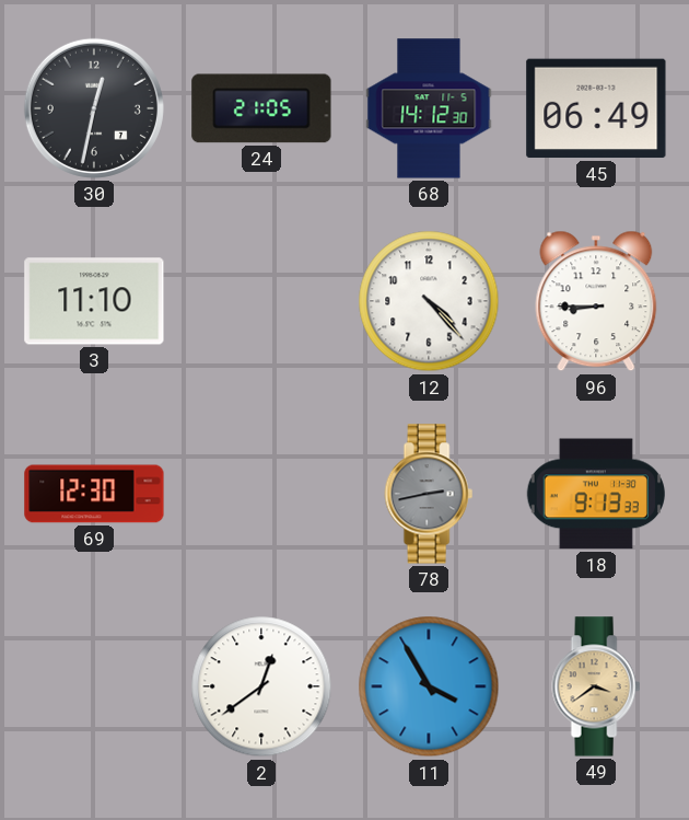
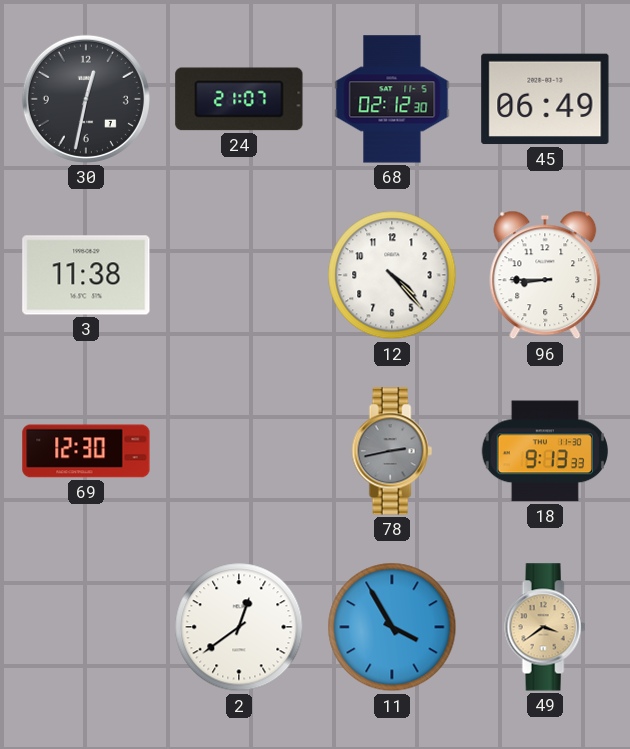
24: 21:05 -> 21:07
68: 14:12 -> 02:12
3: 11:10 -> 11:38
